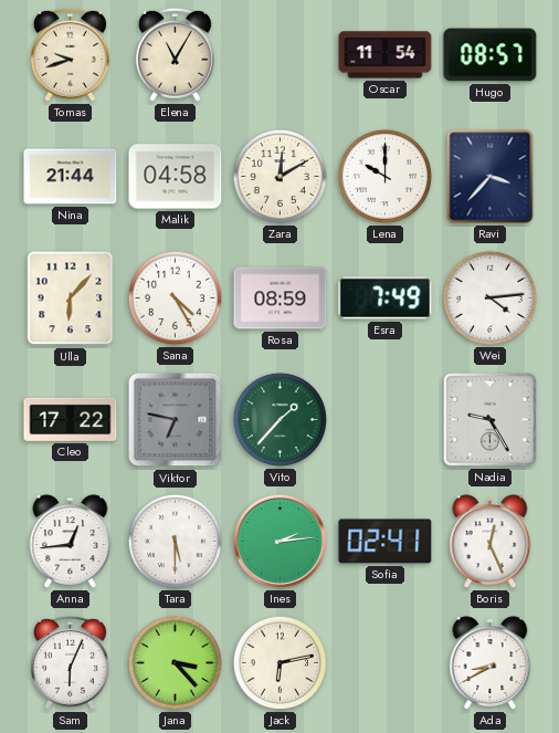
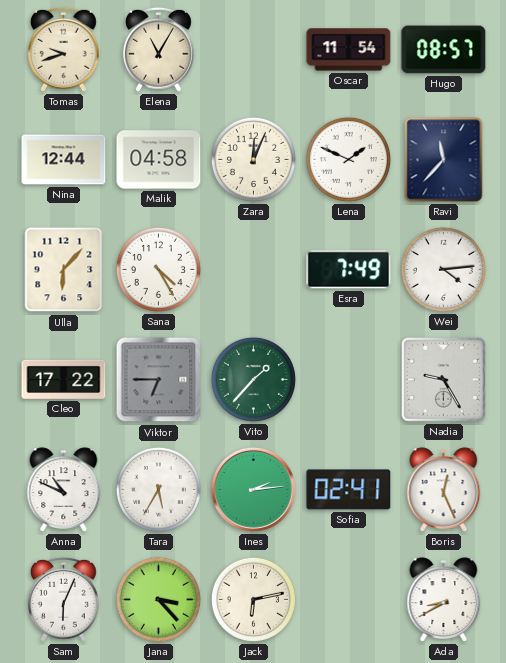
Nina: 21:44 -> 12:44
Zara: 12:10 -> 12:04
Lena: 10:00 -> 1:49
Ravi: 3:37 -> 11:37
Rosa: 08:59 -> none
Viktor: 6:47 -> 6:45
Anna: 12:44 -> 10:49
Tara: 5:30 -> 5:35
